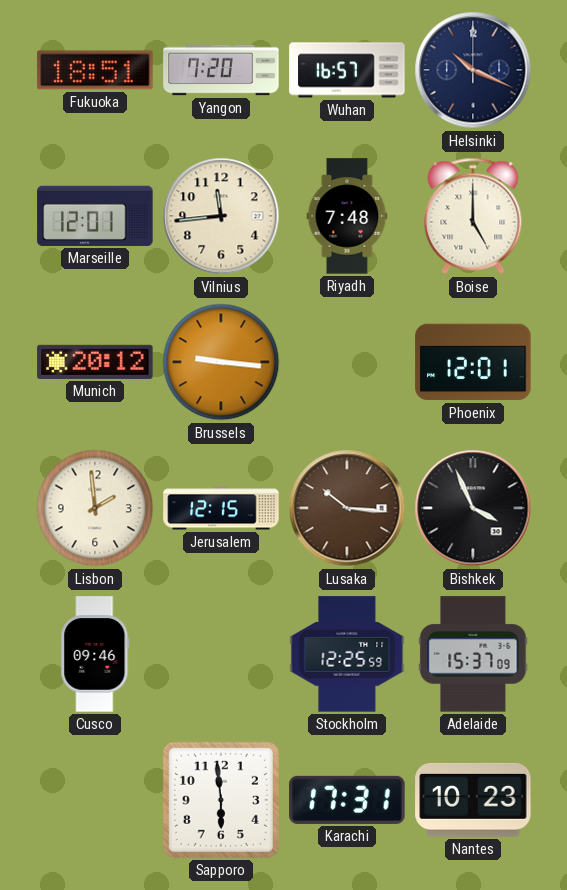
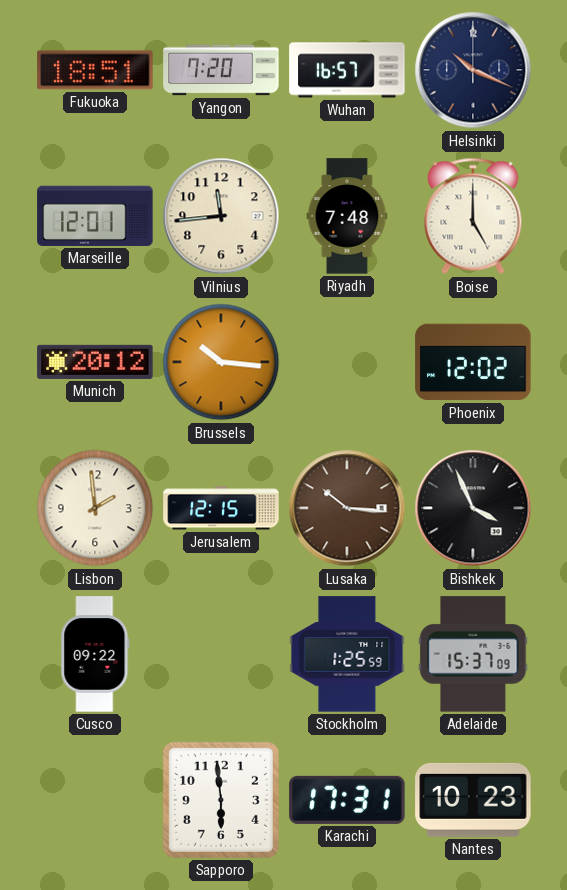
Brussels: 9:16 -> 10:16
Phoenix: 12:01 -> 12:02
Cusco: 09:46 -> 09:22
Stockholm: 12:25 -> 1:25
